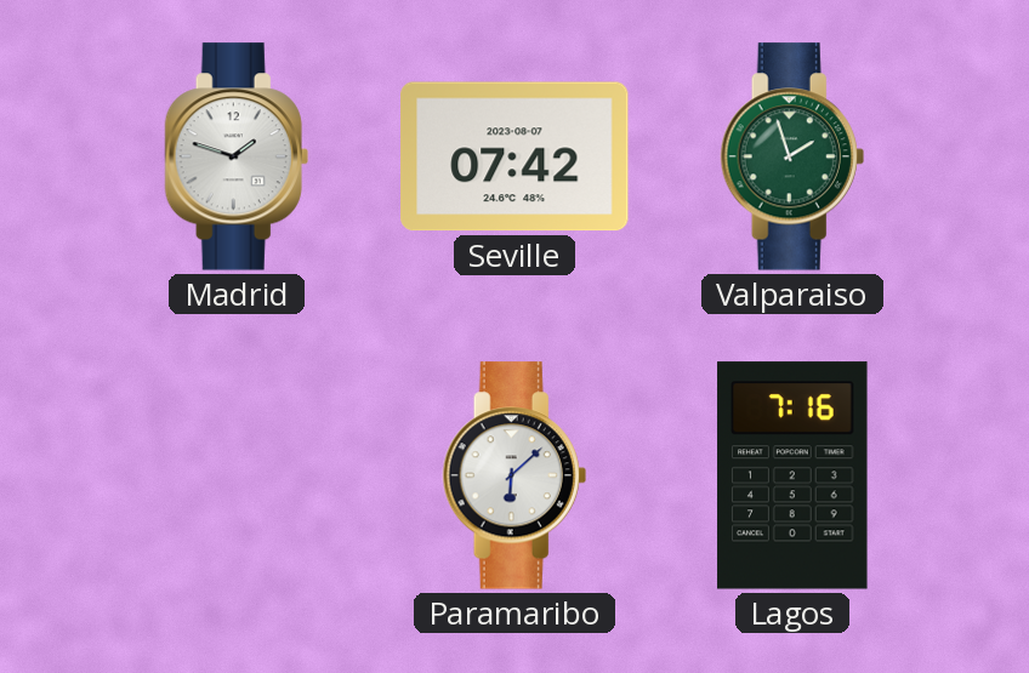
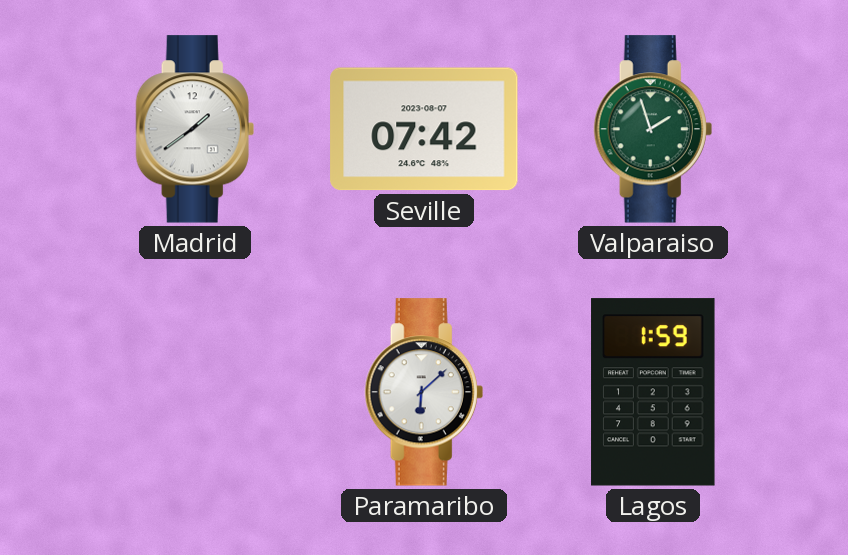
Madrid: 1:48 -> 1:39
Lagos: 7:16 -> 1:59
